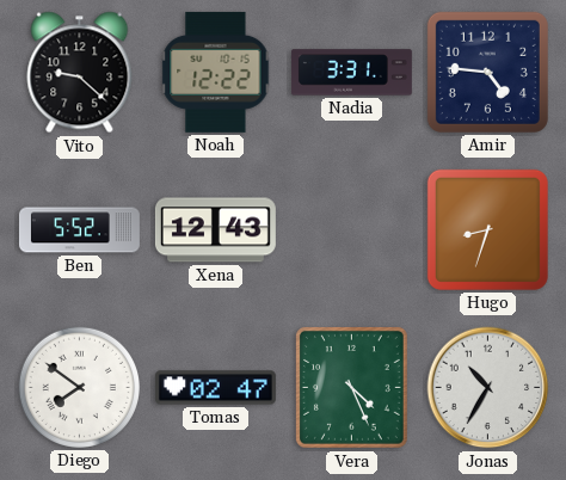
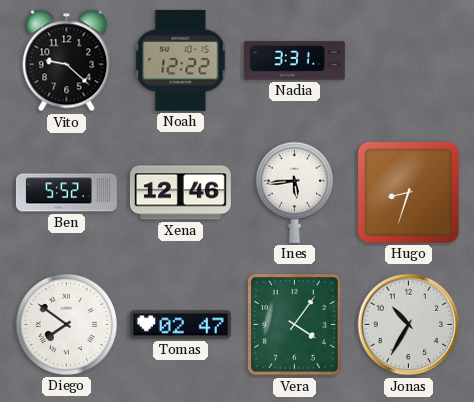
Amir: 4:46 -> none
Xena: 12:43 -> 12:46
Ines: none -> 5:44
Vera: 4:26 -> 4:06
